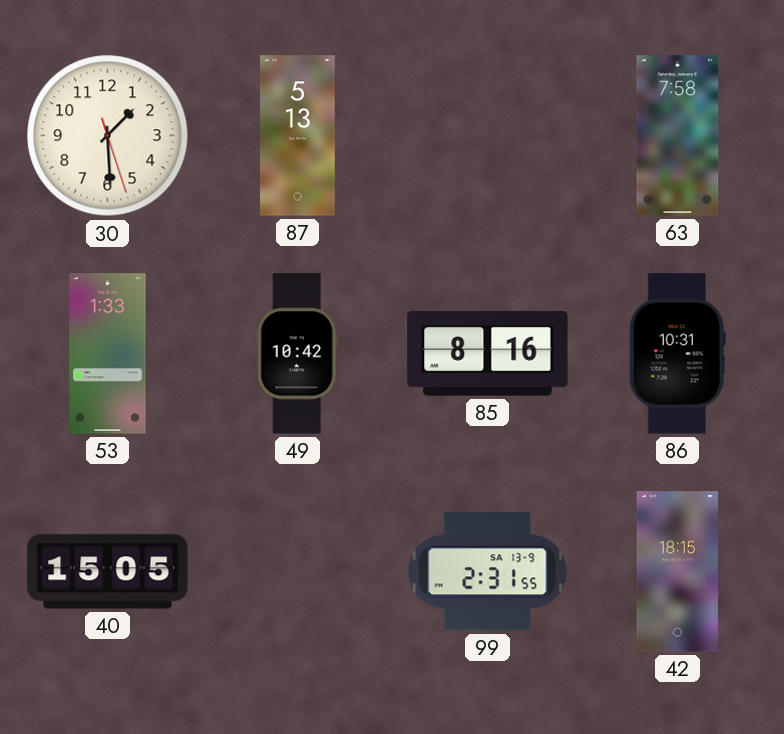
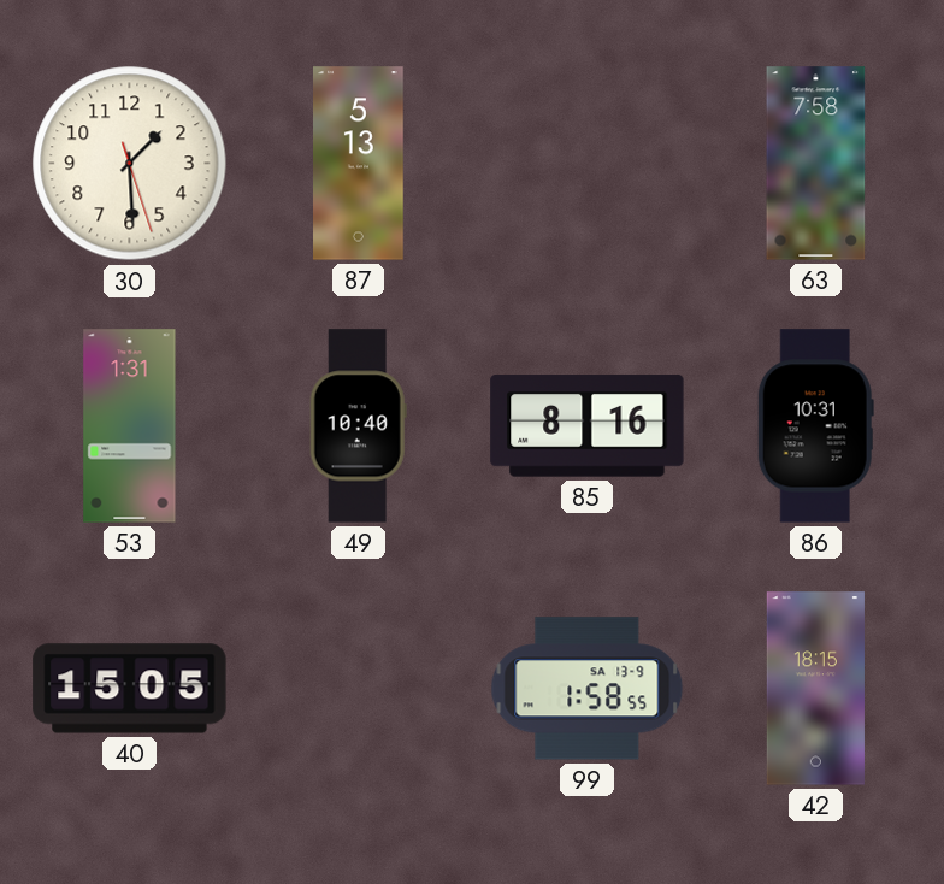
53: 1:33 -> 1:31
49: 10:42 -> 10:40
99: 2:31 -> 1:58
